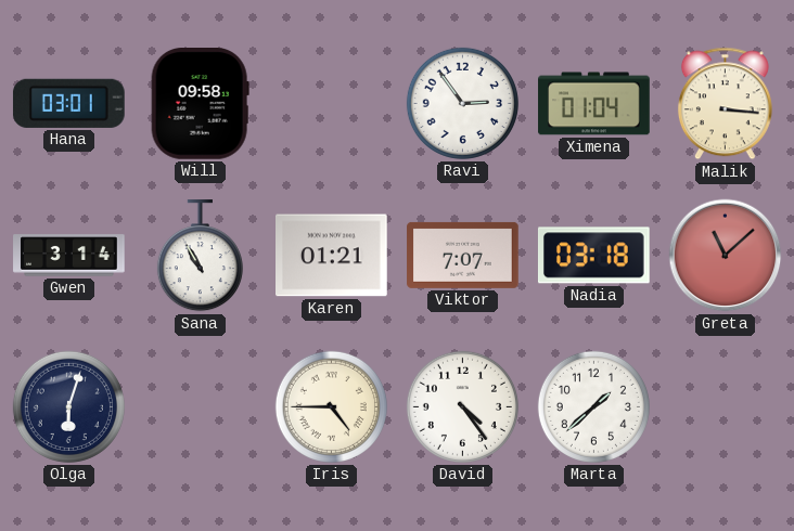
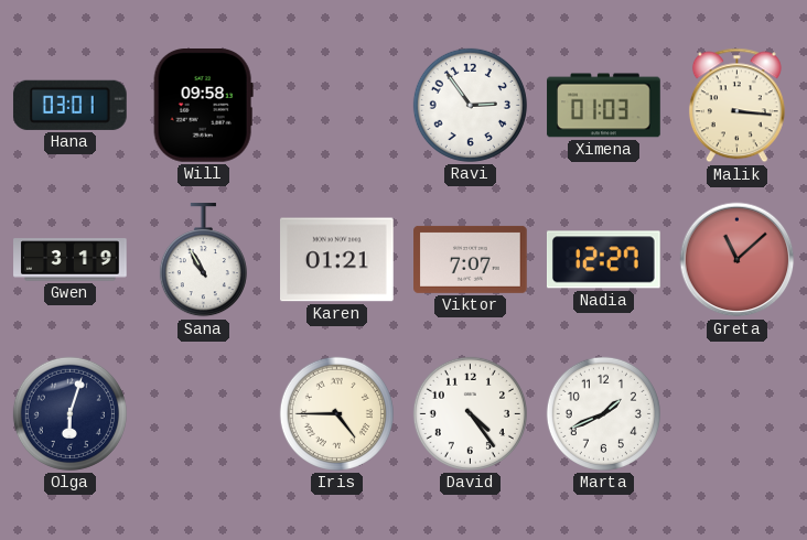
Ximena: 01:04 -> 01:03
Gwen: 3:14 -> 3:19
Nadia: 03:18 -> 12:27
Marta: 1:38 -> 1:41
